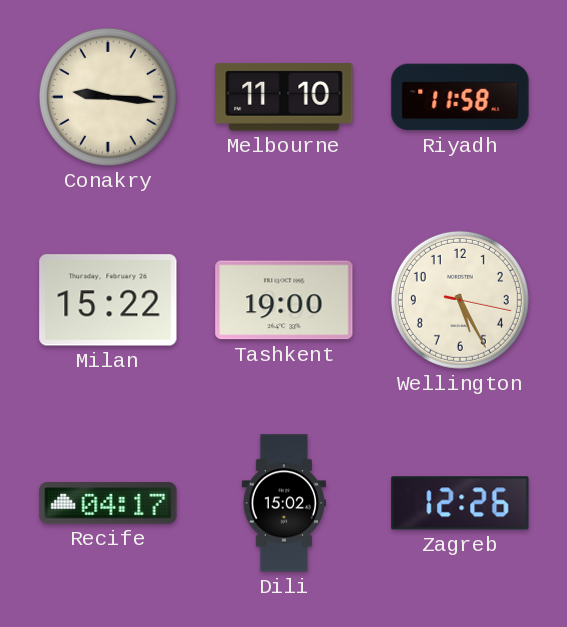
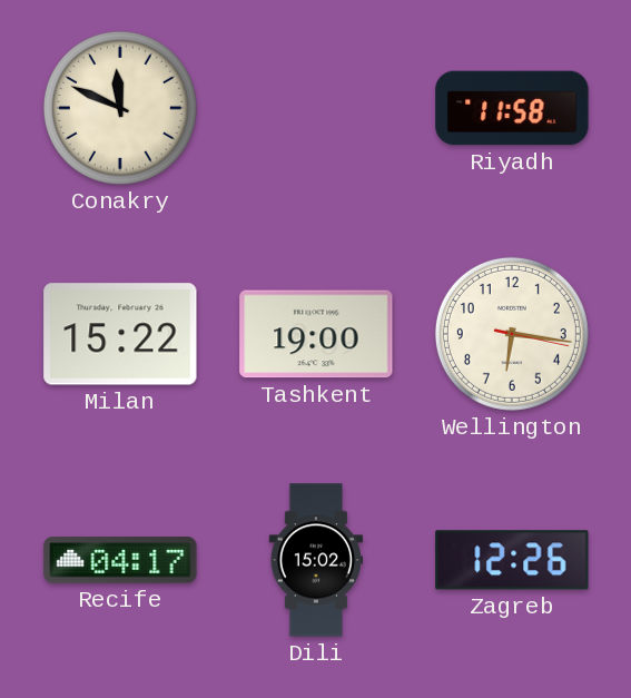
Conakry: 9:16 -> 11:49
Melbourne: 11:10 -> none
Wellington: 5:25 -> 6:16
